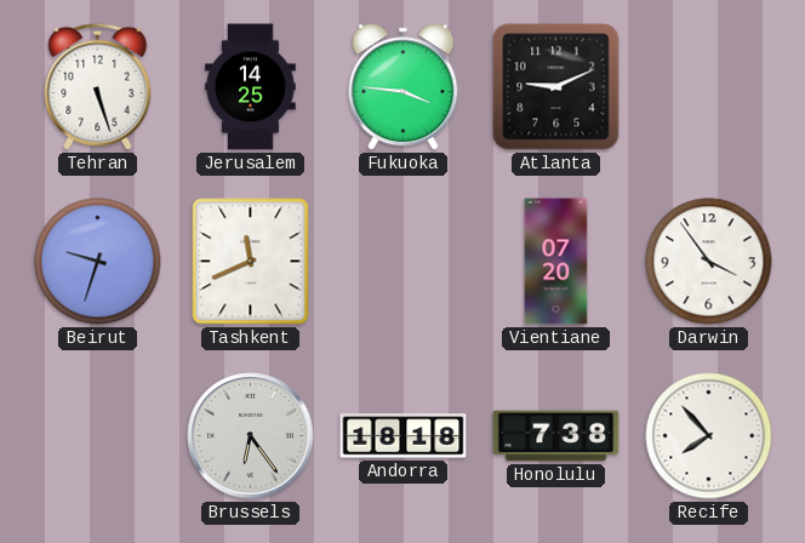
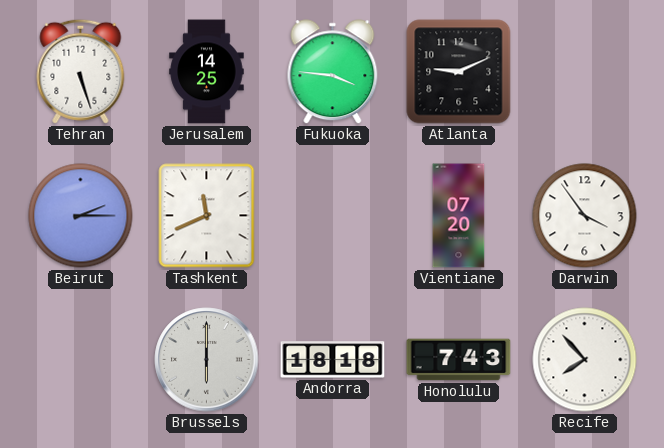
Beirut: 9:33 -> 2:15
Brussels: 6:24 -> 6:00
Honolulu: 7:38 -> 7:43
